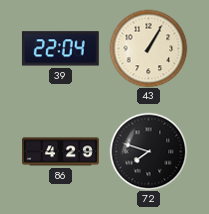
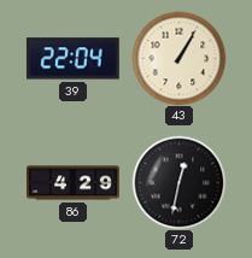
72: 7:48 -> 12:32
